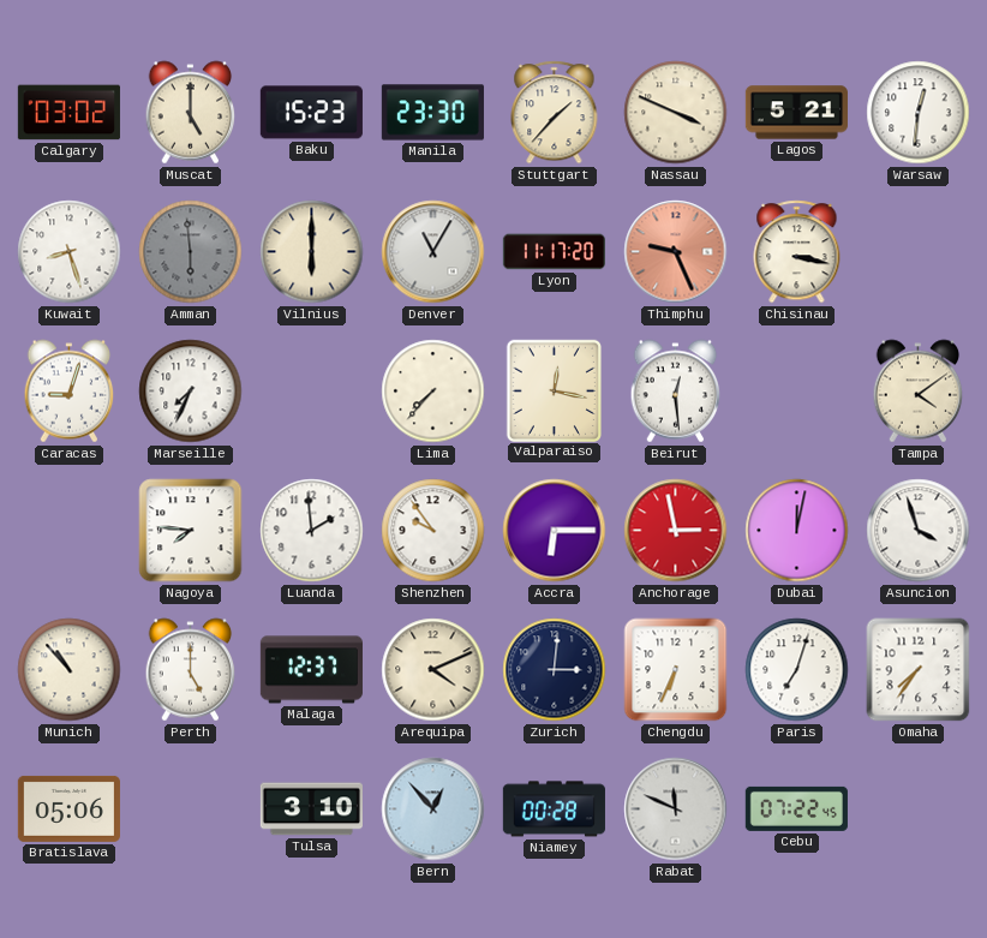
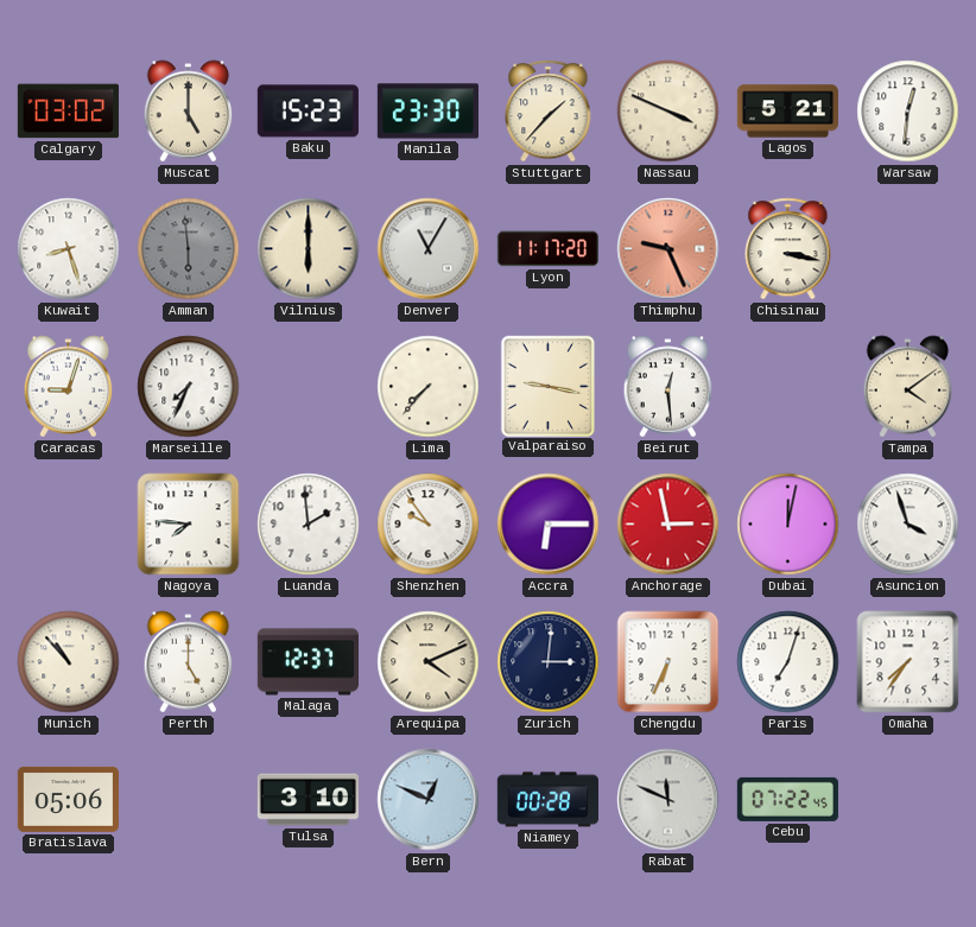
Valparaiso: 12:17 -> 9:17
Bern: 12:53 -> 12:49
